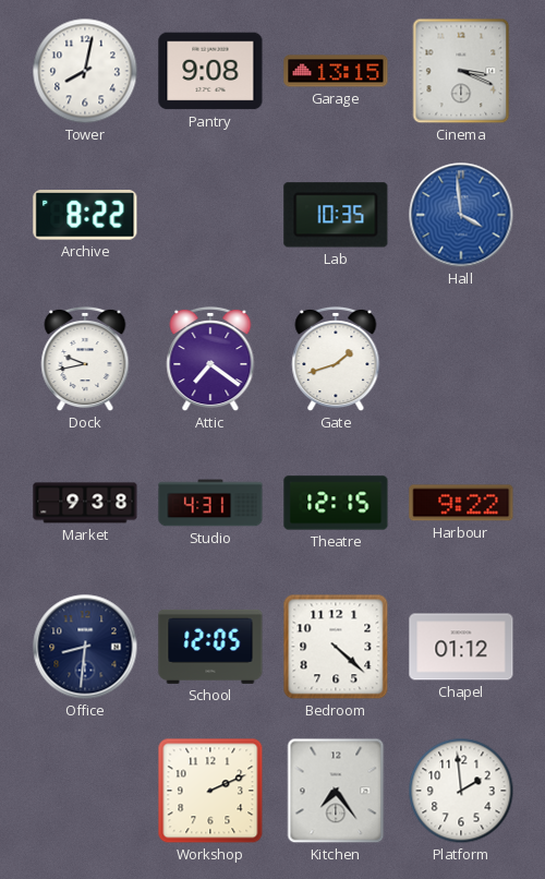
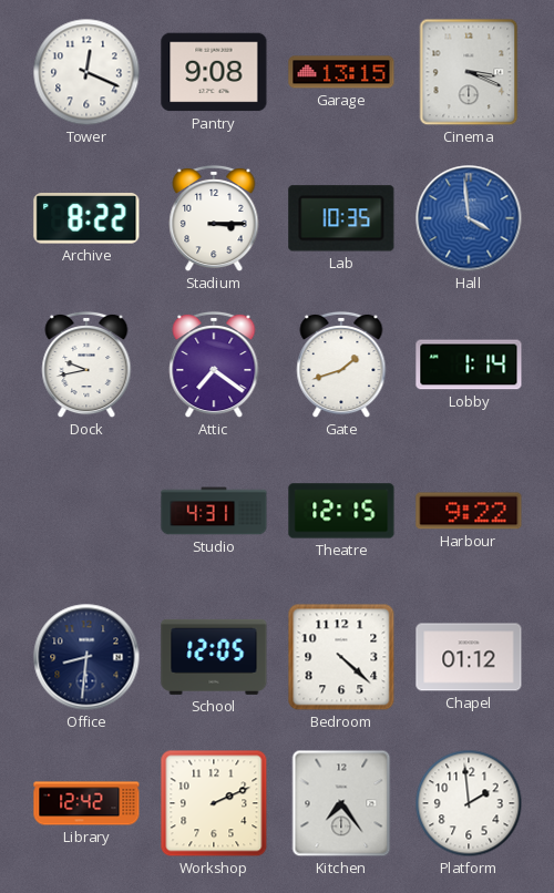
Tower: 8:02 -> 12:19
Stadium: none -> 3:15
Lobby: none -> 1:14
Market: 9:38 -> none
Library: none -> 12:42
